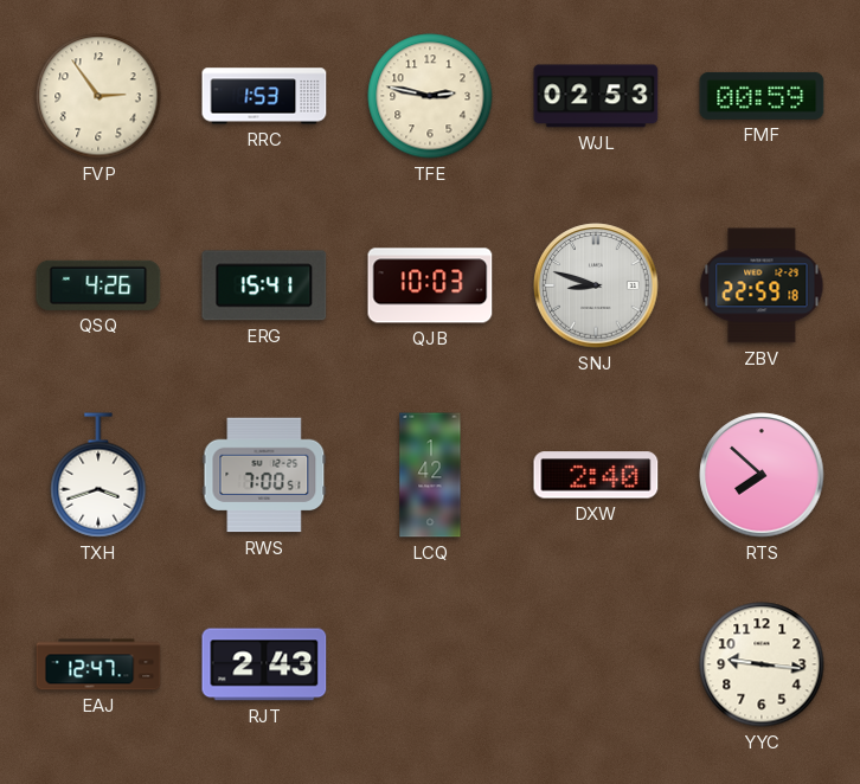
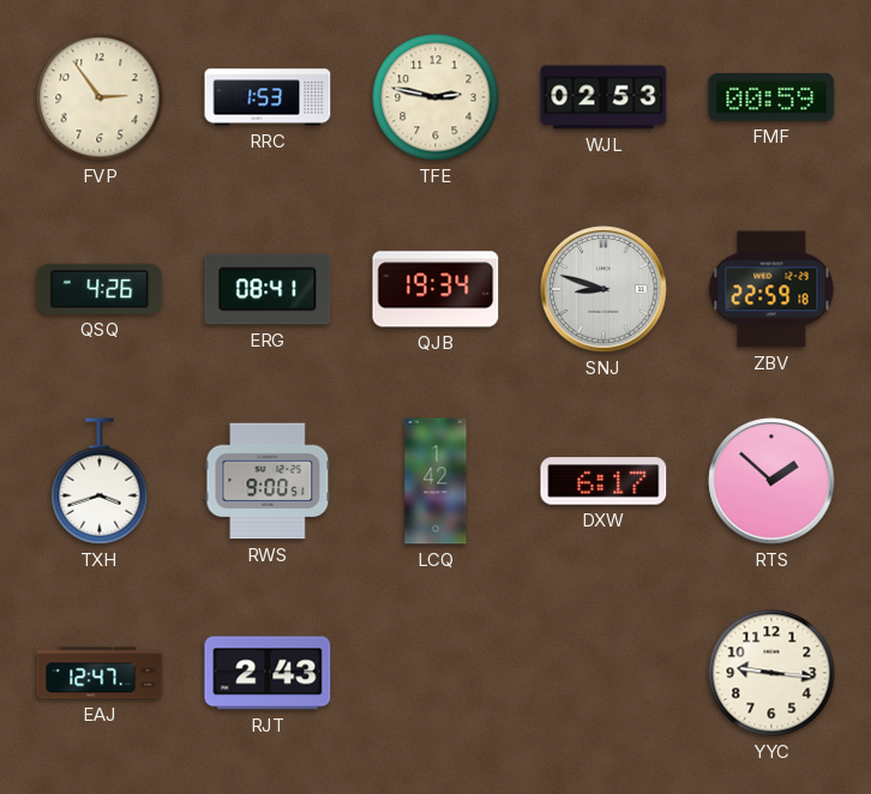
ERG: 15:41 -> 08:41
QJB: 10:03 -> 19:34
RWS: 7:00 -> 9:00
DXW: 2:40 -> 6:17
RTS: 7:52 -> 1:52
